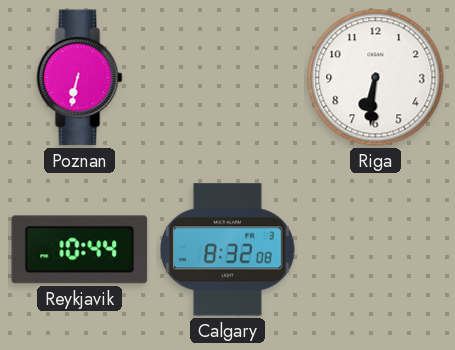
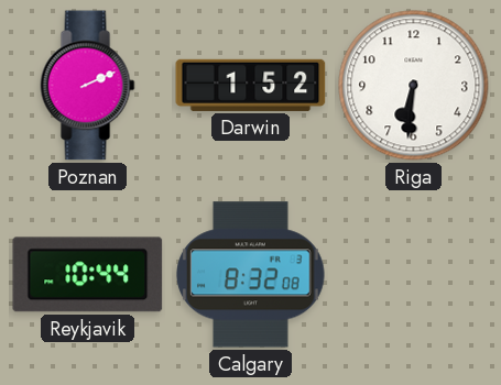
Poznan: 6:32 -> 2:11
Darwin: none -> 1:52
